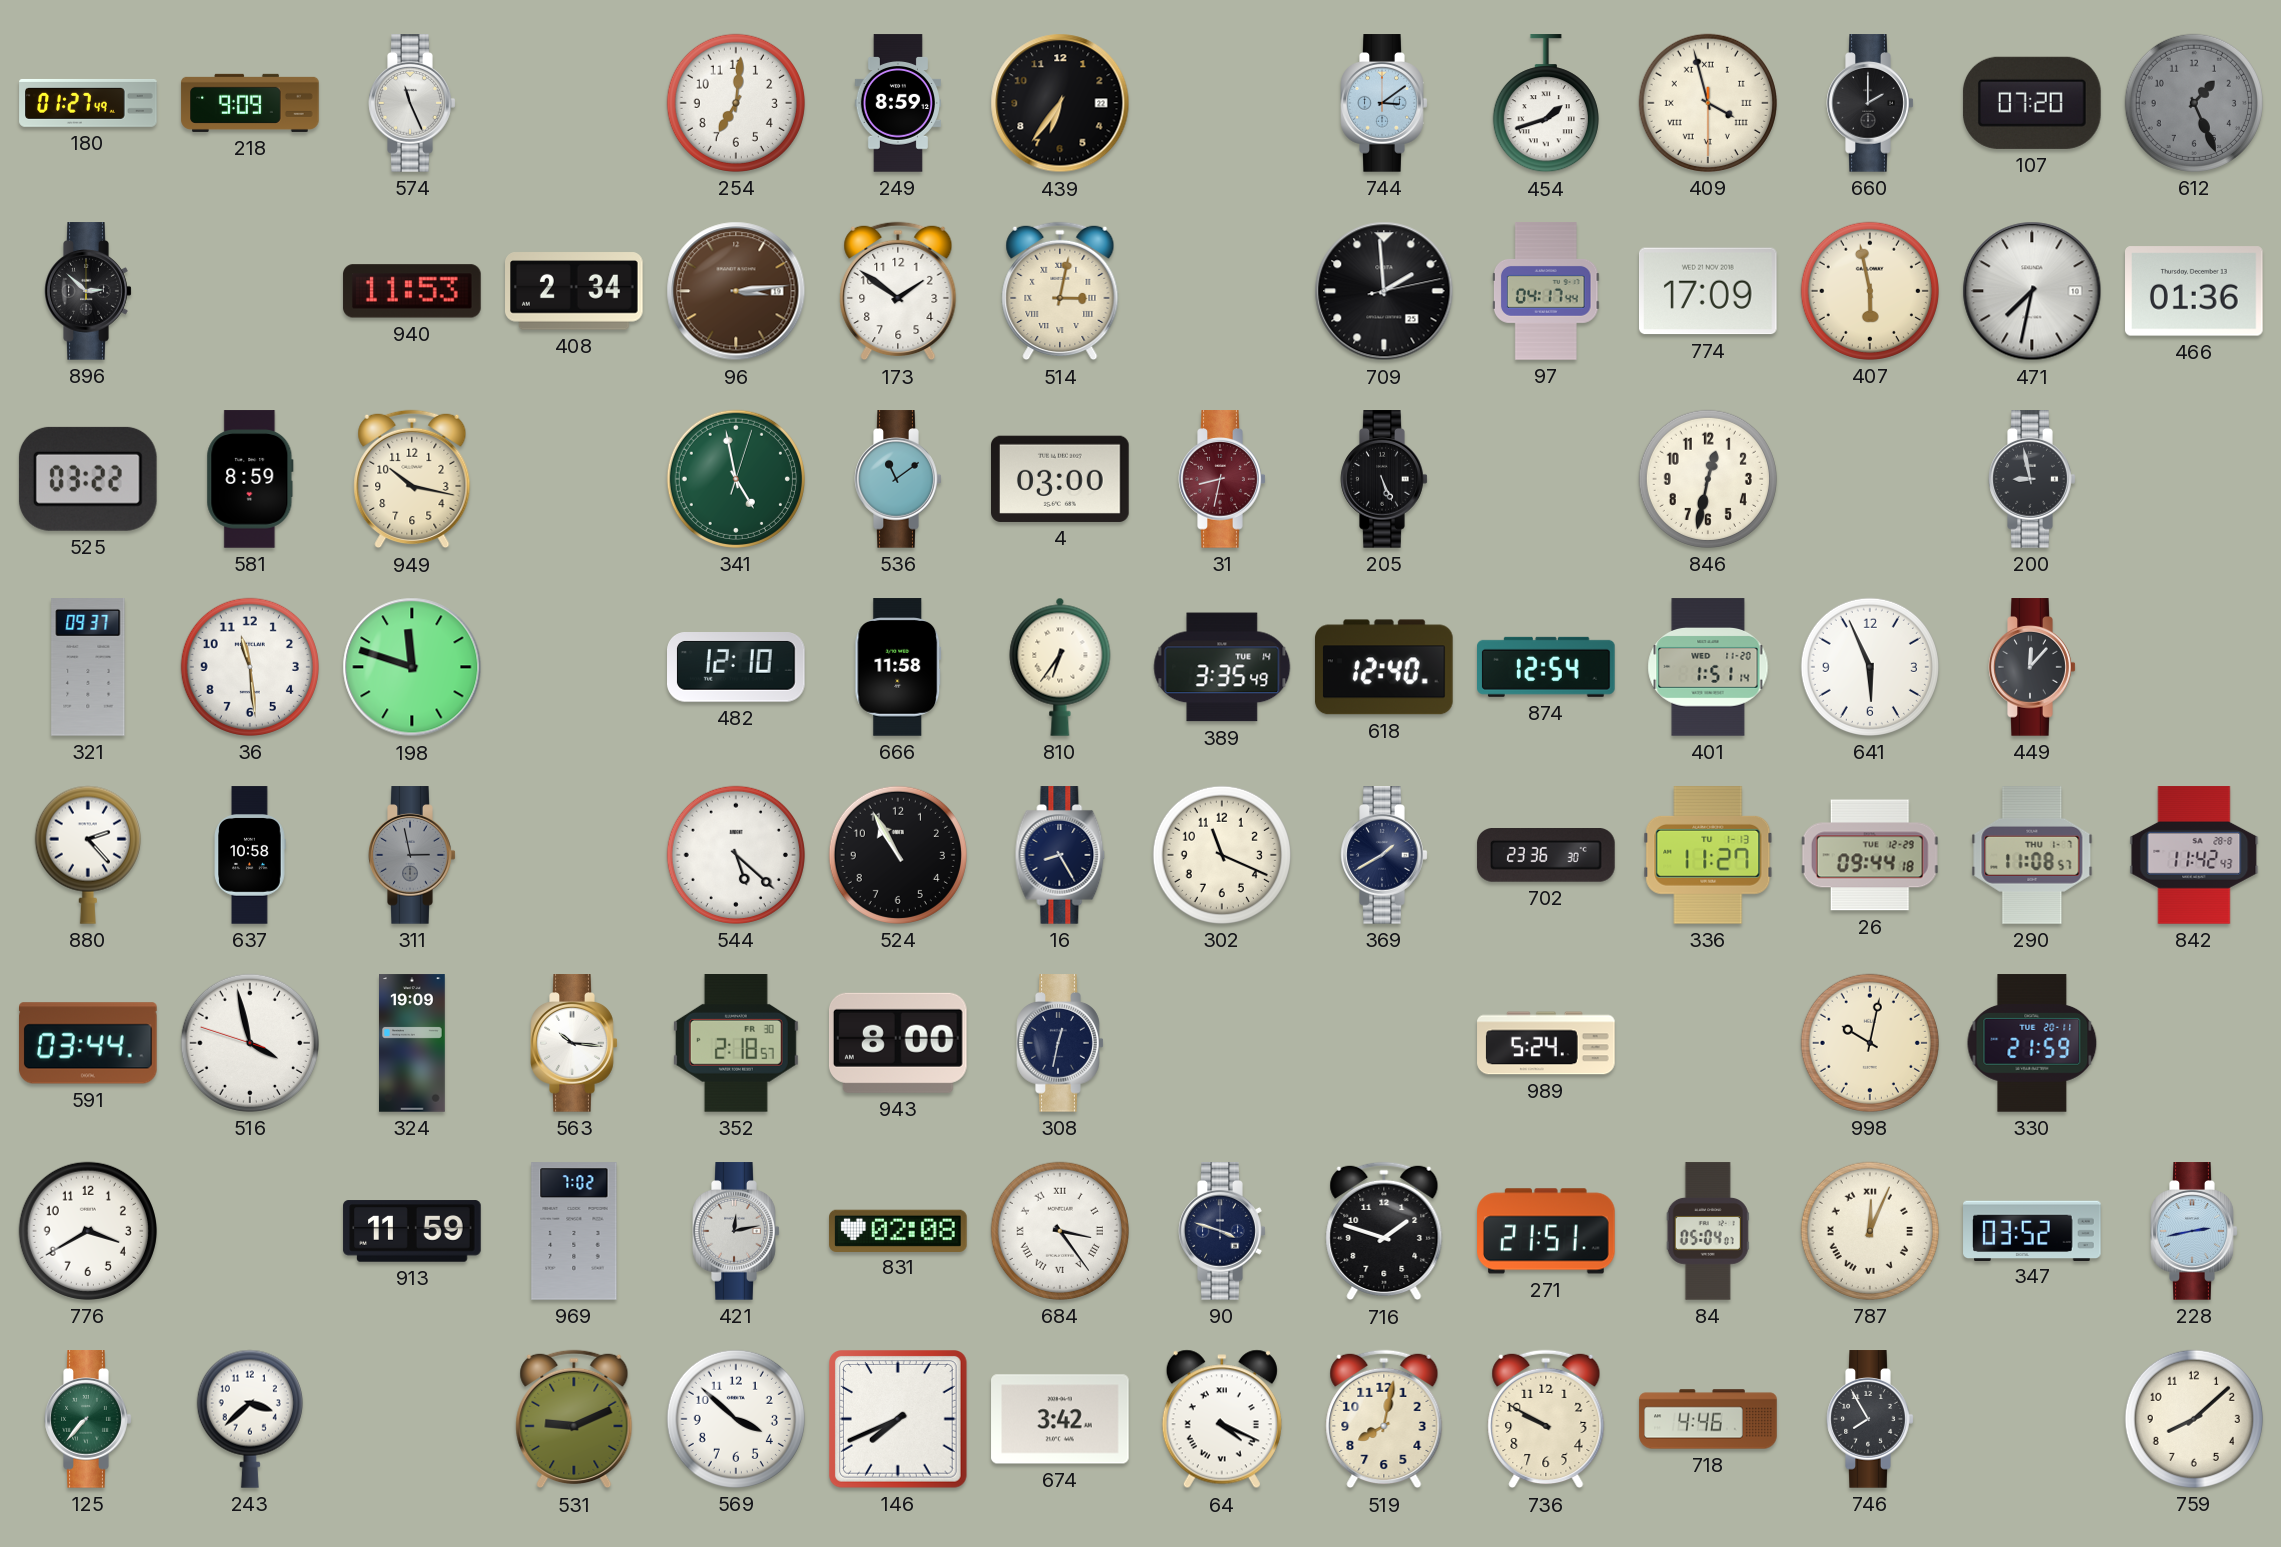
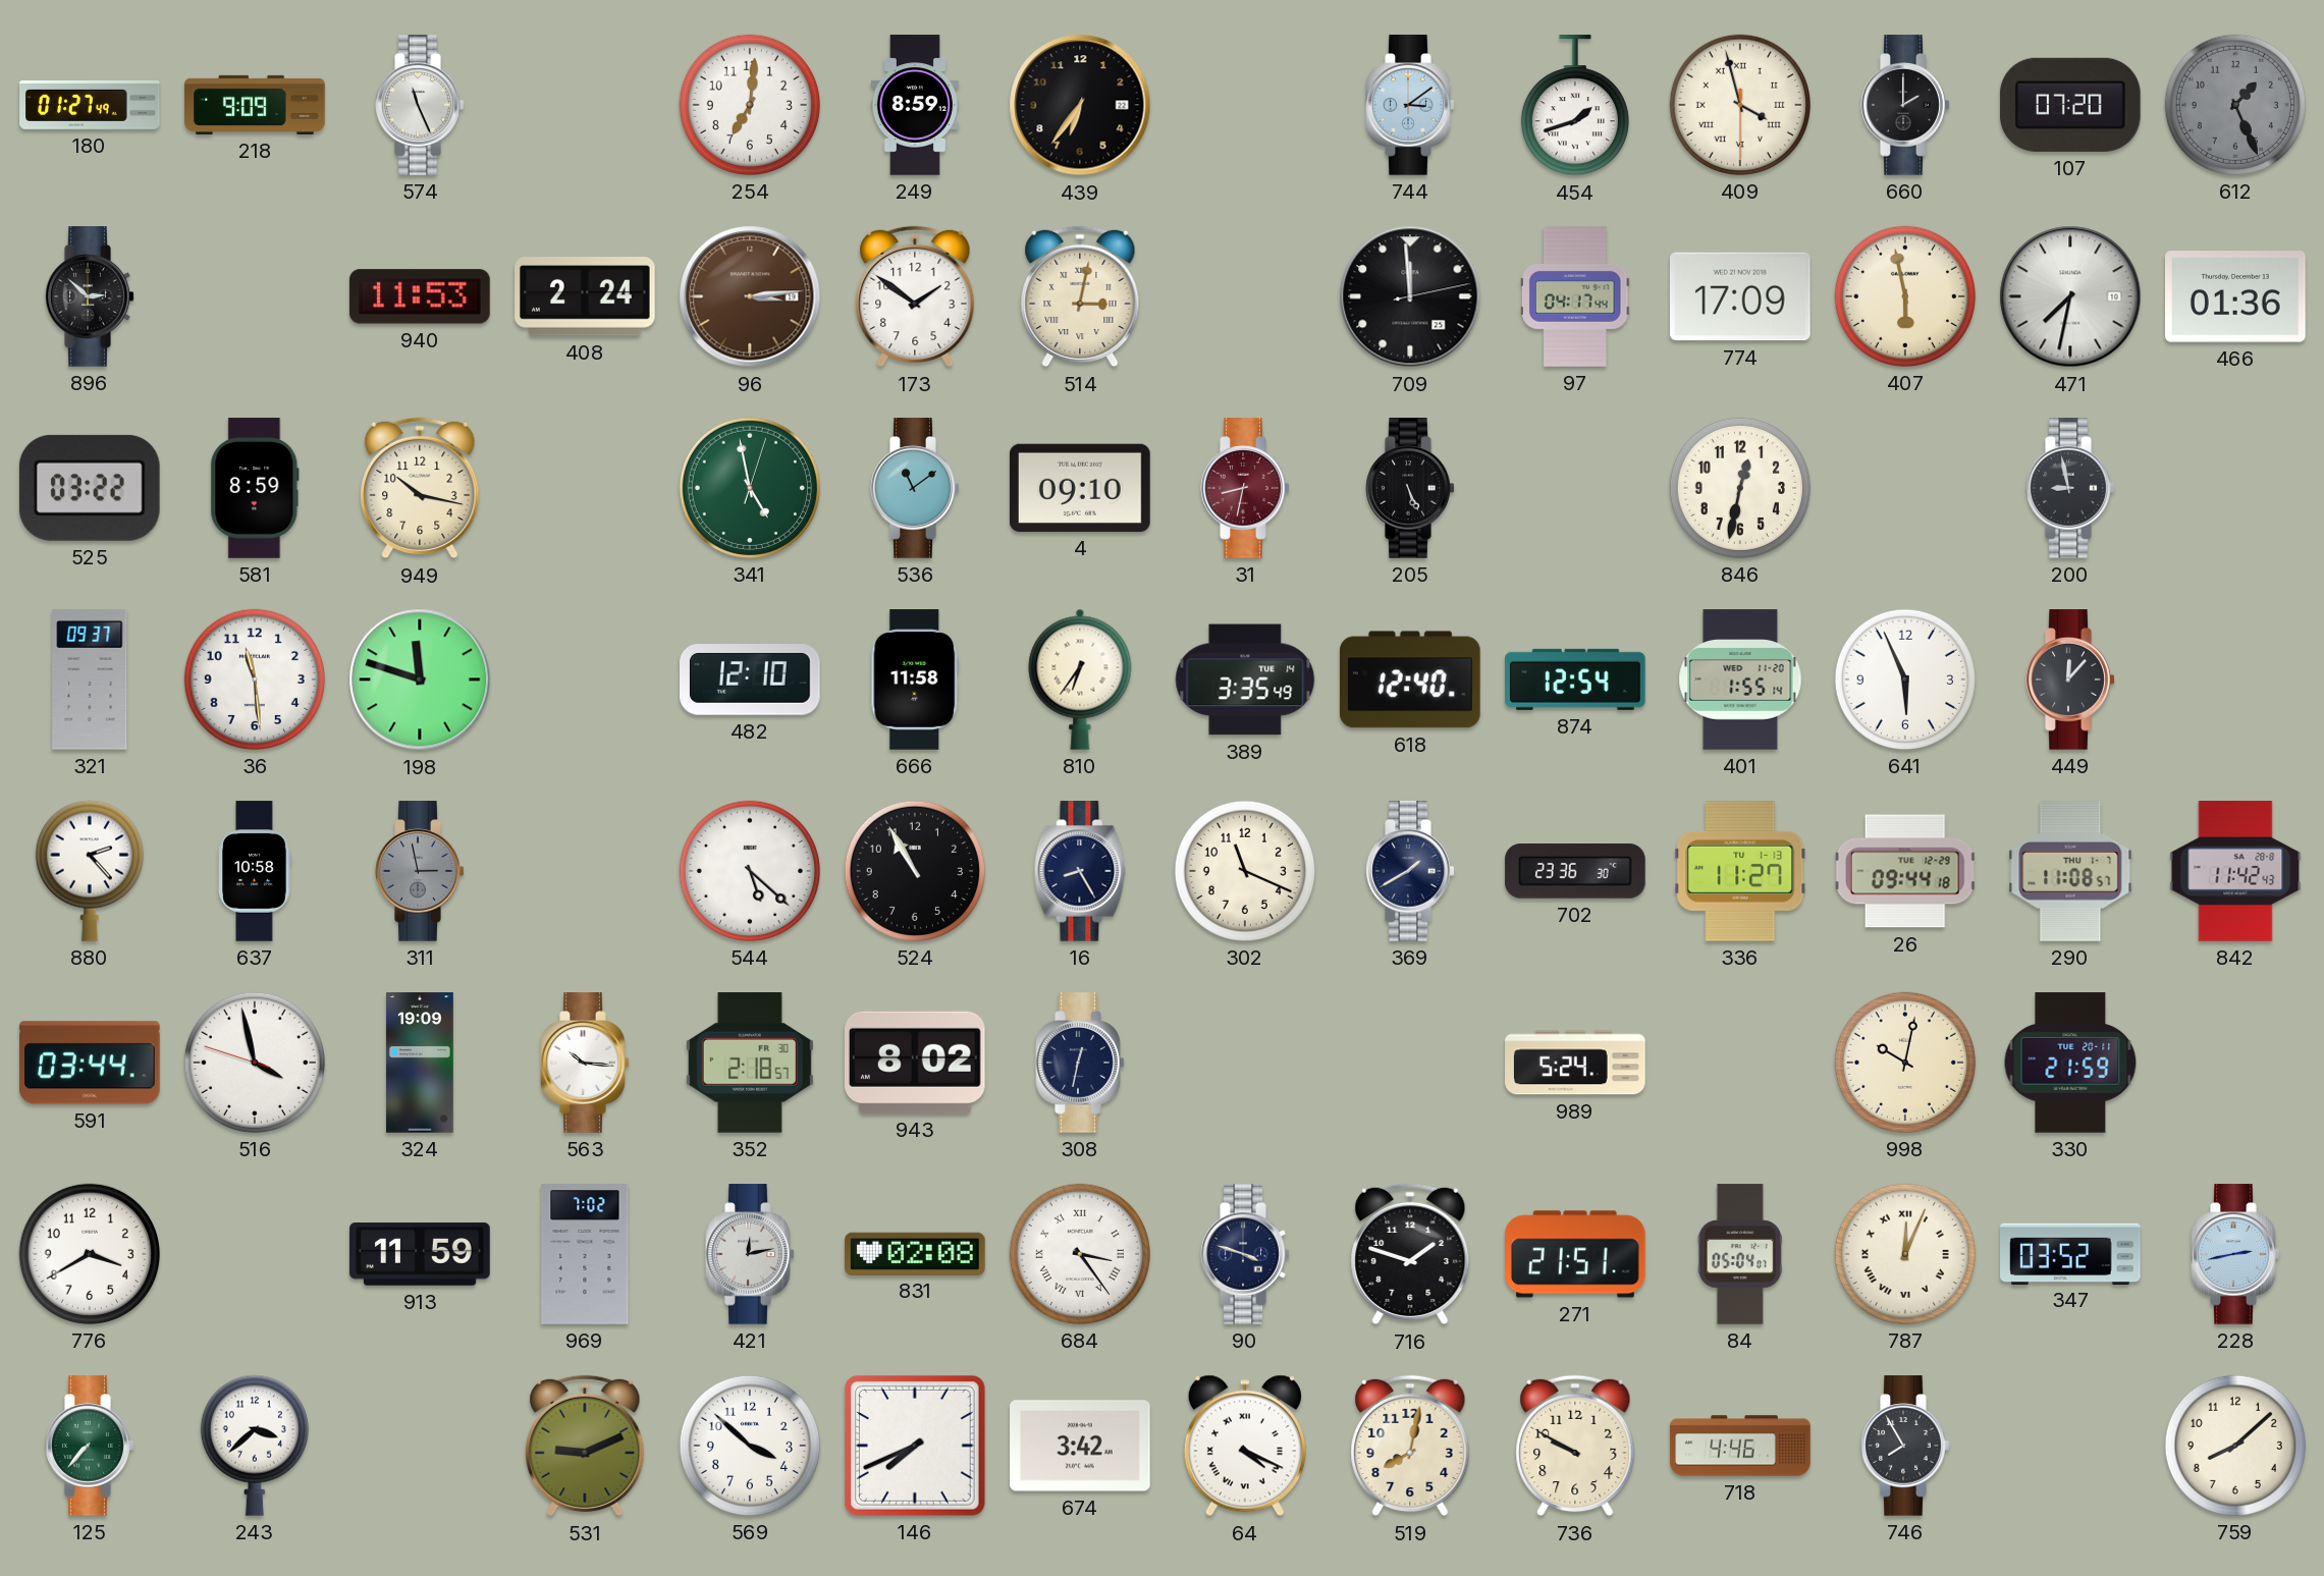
408: 2:34 -> 2:24
709: 1:59 -> 11:59
4: 03:00 -> 09:10
401: 1:51 -> 1:55
943: 8:00 -> 8:02
